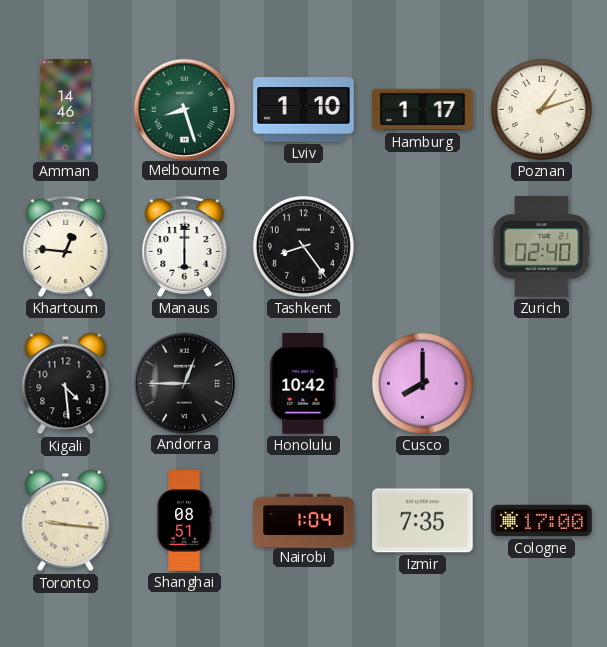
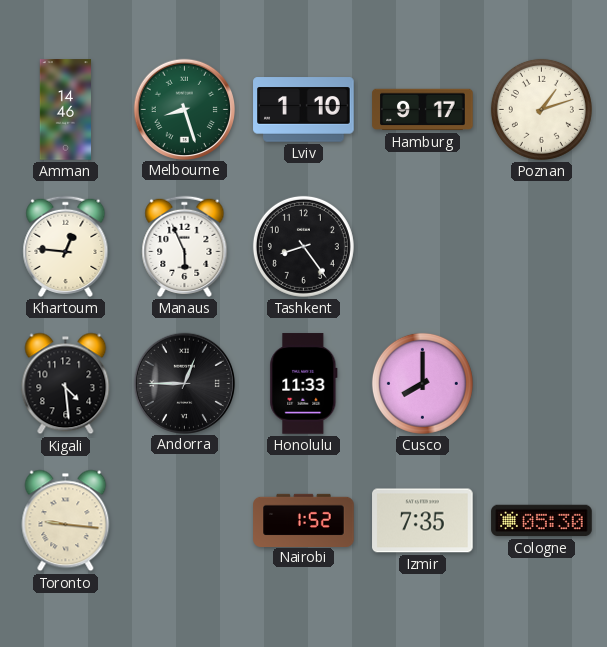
Hamburg: 1:17 -> 9:17
Manaus: 6:00 -> 5:56
Zurich: 02:40 -> none
Honolulu: 10:42 -> 11:33
Shanghai: 08:51 -> none
Nairobi: 1:04 -> 1:52
Cologne: 17:00 -> 05:30
